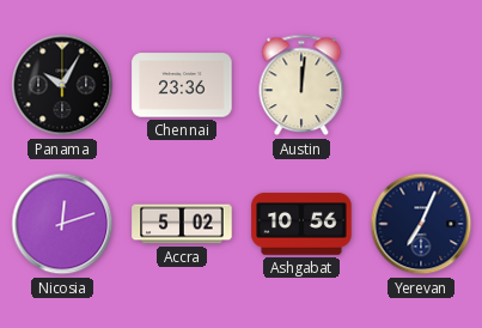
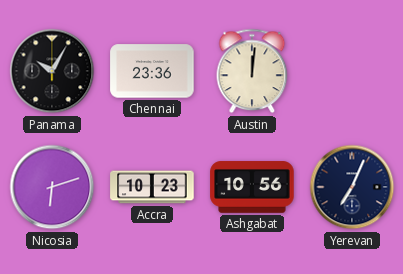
Nicosia: 12:12 -> 6:12
Accra: 5:02 -> 10:23
